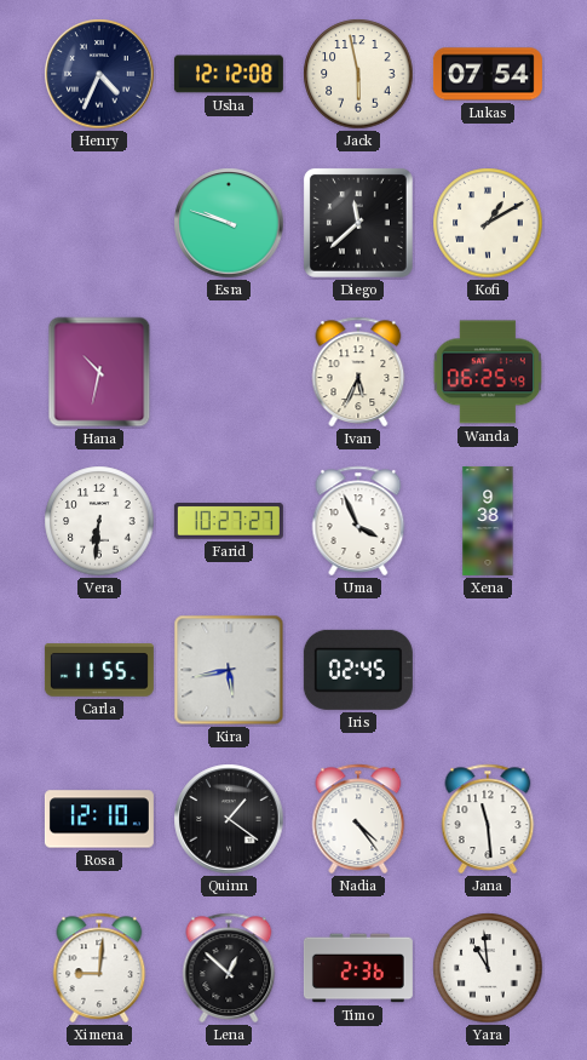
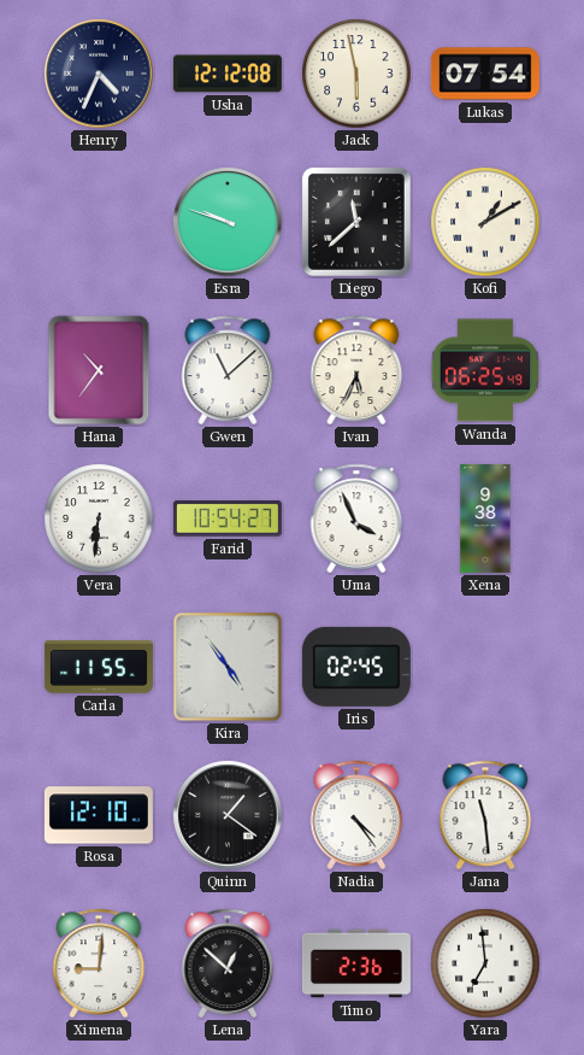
Hana: 10:32 -> 10:36
Gwen: none -> 11:08
Farid: 10:27 -> 10:54
Kira: 5:43 -> 4:54
Yara: 10:59 -> 6:59
